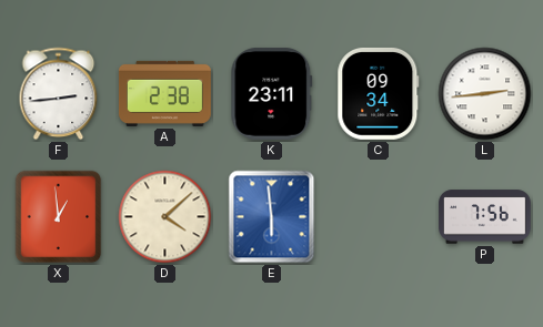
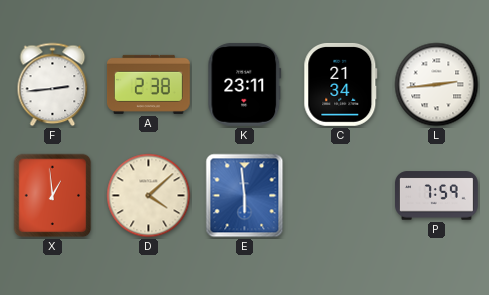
C: 09:34 -> 21:34
P: 7:56 -> 7:59
